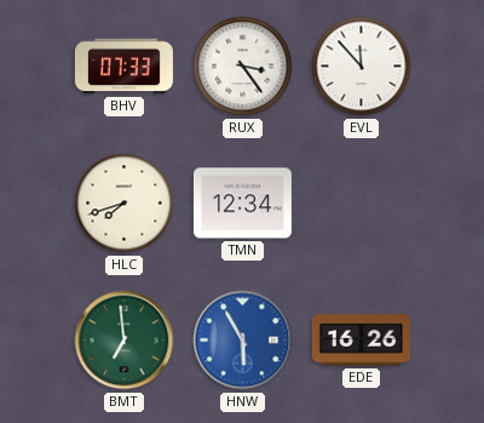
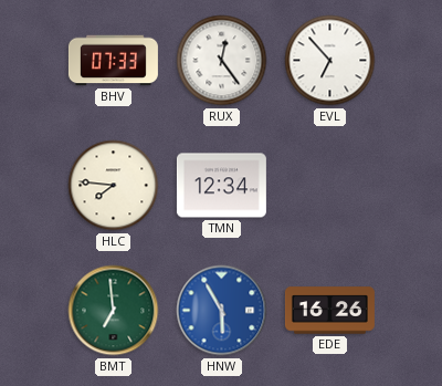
RUX: 3:24 -> 12:24
EVL: 11:53 -> 6:53
HLC: 7:42 -> 7:46
